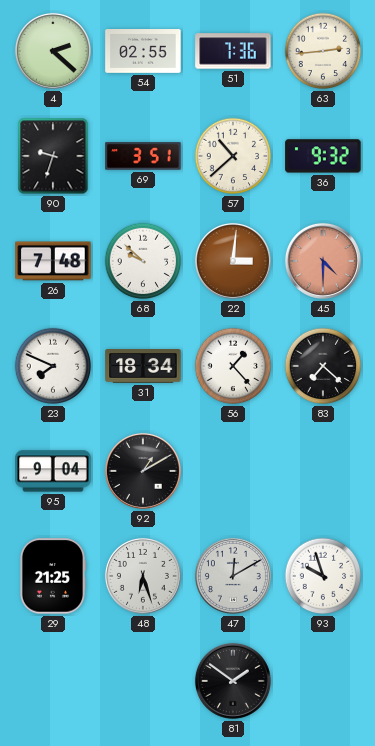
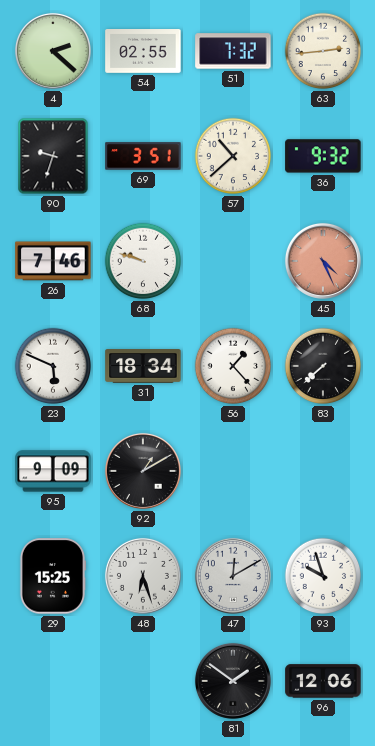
51: 7:36 -> 7:32
26: 7:48 -> 7:46
68: 9:52 -> 9:48
22: 3:01 -> none
45: 4:30 -> 4:26
23: 7:49 -> 5:49
83: 7:22 -> 7:38
95: 9:04 -> 9:09
29: 21:25 -> 15:25
96: none -> 12:06
